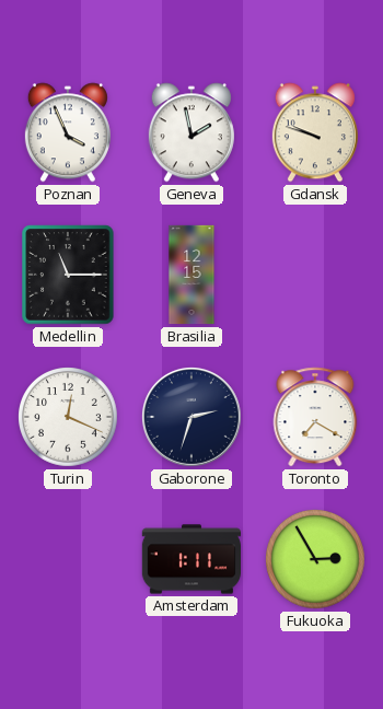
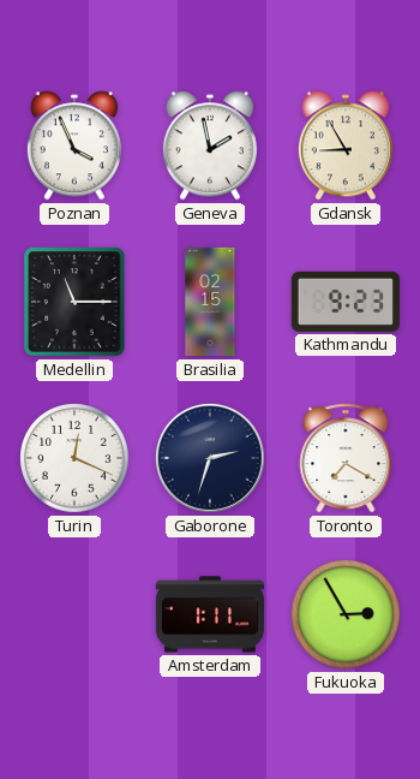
Gdansk: 9:48 -> 8:55
Brasilia: 12:15 -> 02:15
Kathmandu: none -> 9:23
